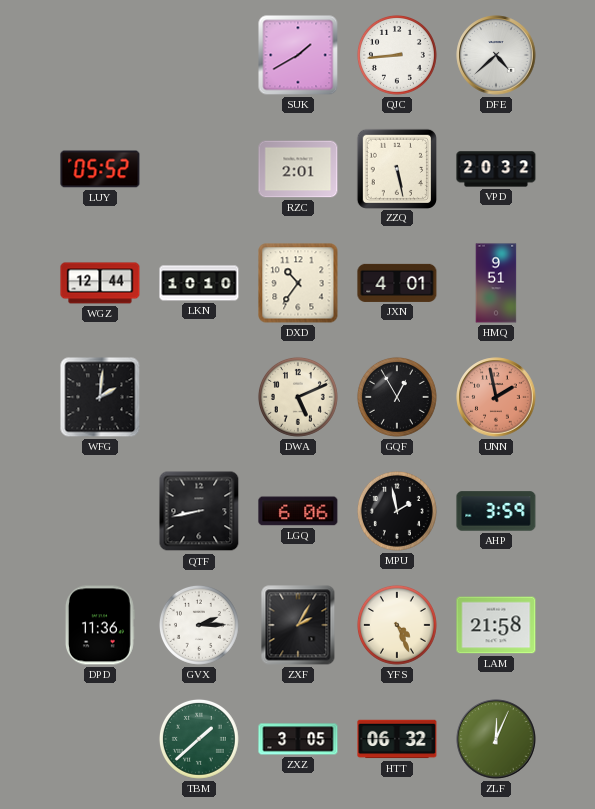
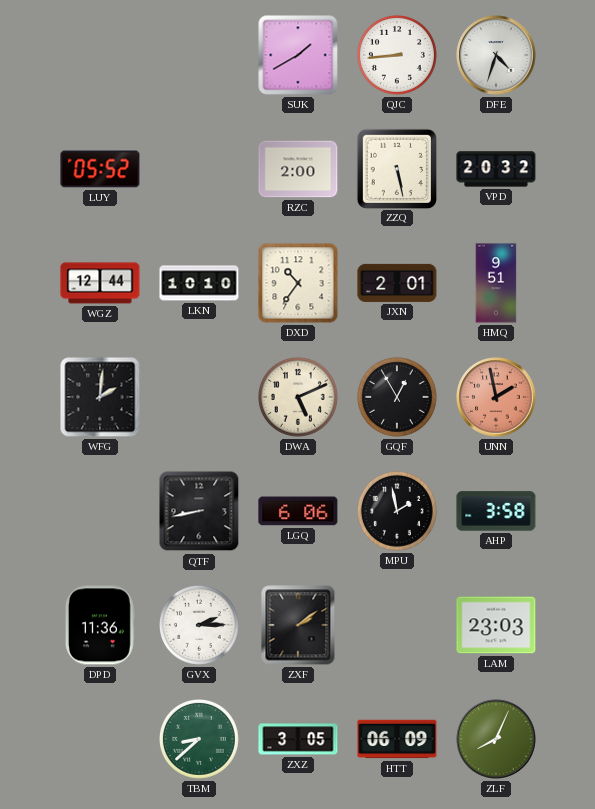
DFE: 4:38 -> 4:33
RZC: 2:01 -> 2:00
JXN: 4:01 -> 2:01
AHP: 3:59 -> 3:58
ZXF: 2:05 -> 2:09
YFS: 4:26 -> none
LAM: 21:58 -> 23:03
TBM: 1:38 -> 8:38
HTT: 06:32 -> 06:09
ZLF: 12:04 -> 8:04
